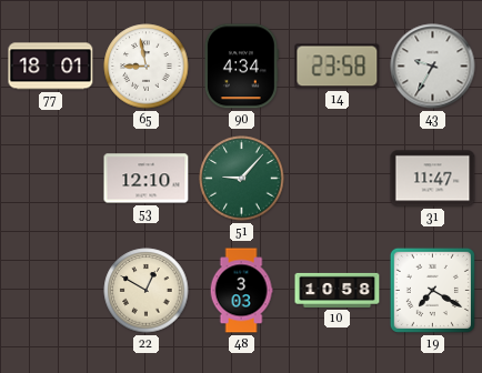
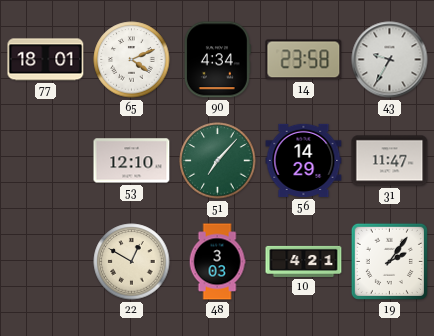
65: 8:58 -> 4:11
51: 9:07 -> 7:07
56: none -> 14:29
10: 10:58 -> 4:21
19: 7:20 -> 2:06
